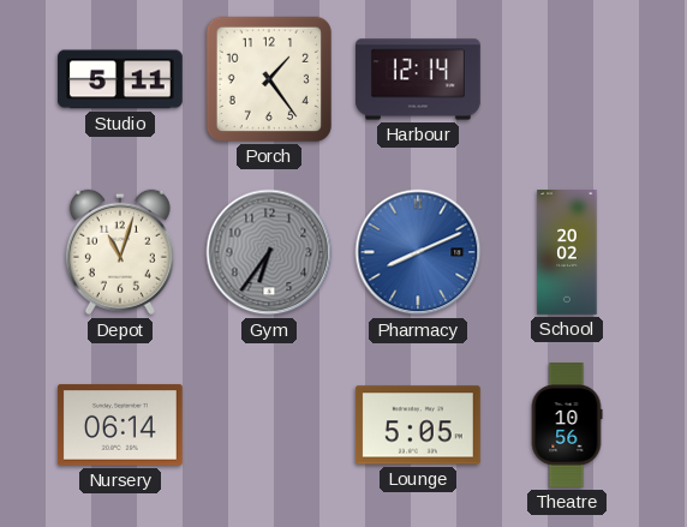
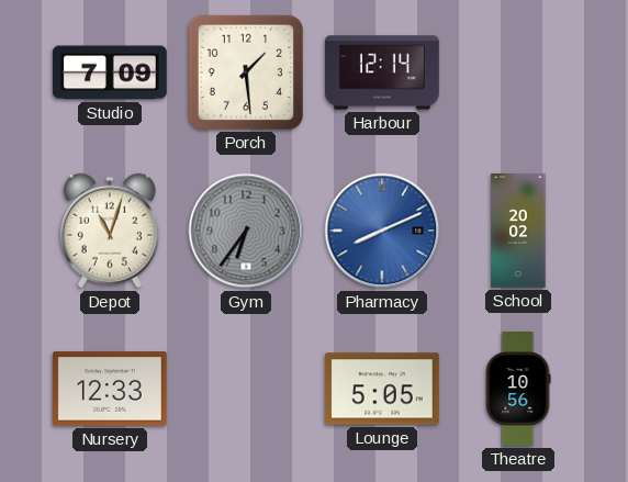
Studio: 5:11 -> 7:09
Porch: 1:24 -> 1:29
Nursery: 06:14 -> 12:33
